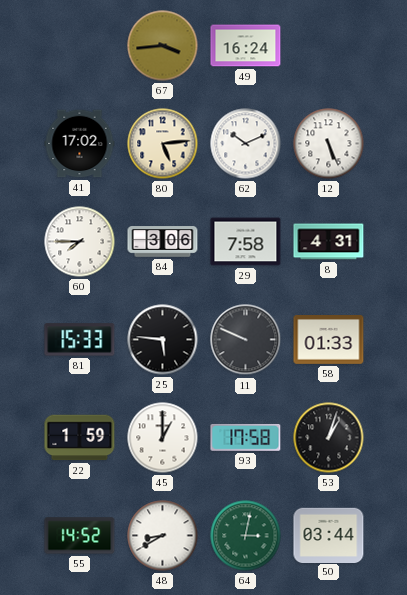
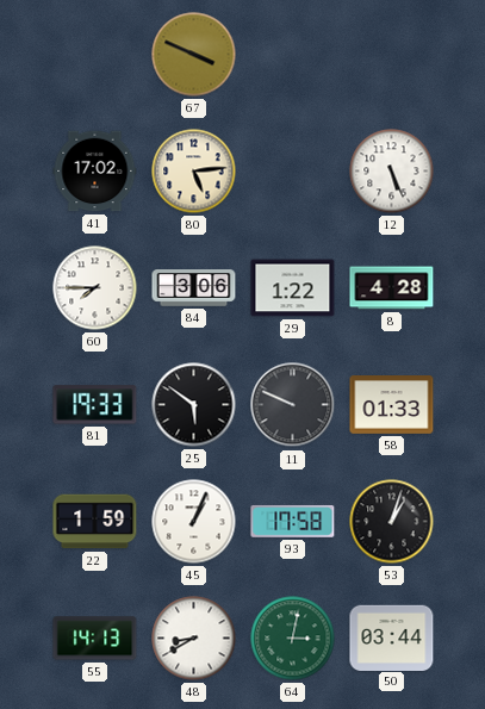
67: 3:44 -> 3:49
49: 16:24 -> none
62: 10:11 -> none
29: 7:58 -> 1:22
8: 4:31 -> 4:28
81: 15:33 -> 19:33
25: 5:46 -> 5:51
45: 1:00 -> 1:04
55: 14:52 -> 14:13
